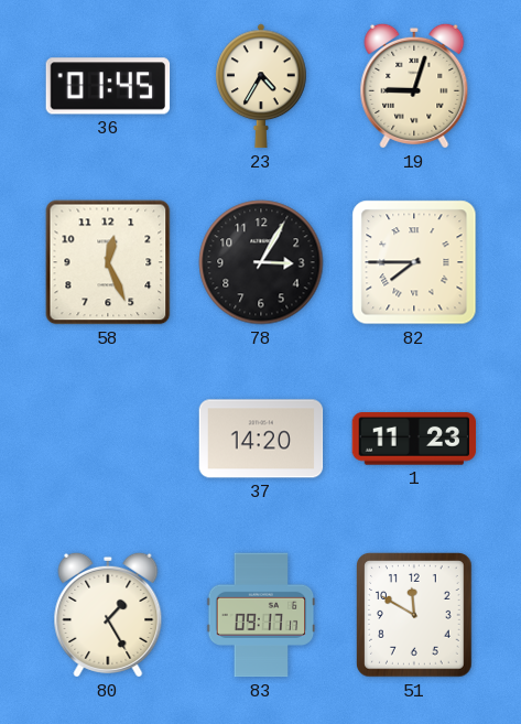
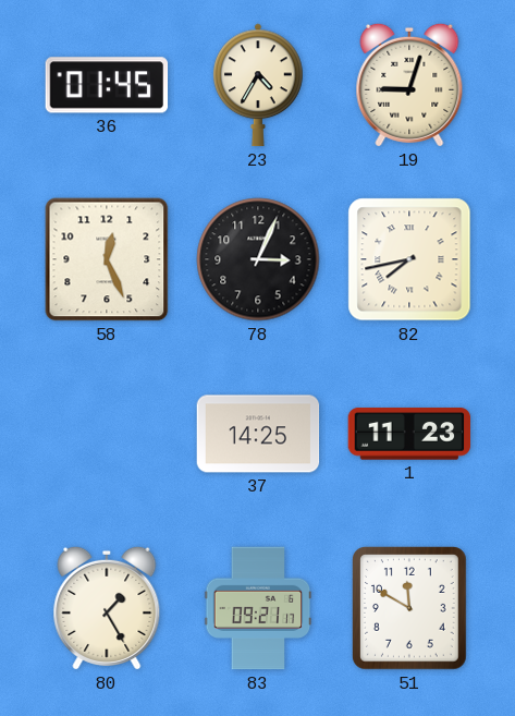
78: 3:05 -> 3:04
82: 7:45 -> 7:43
37: 14:20 -> 14:25
83: 09:17 -> 09:21
